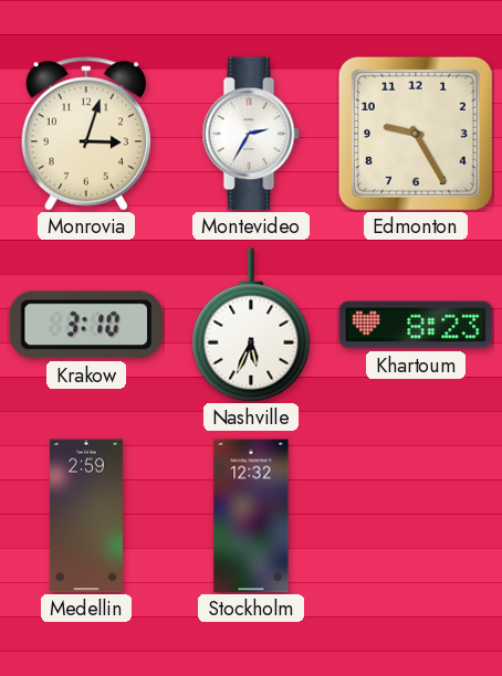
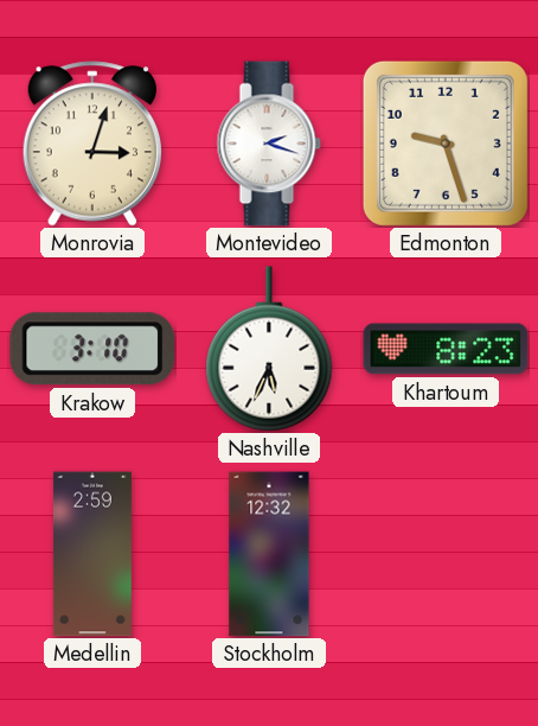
Montevideo: 2:35 -> 2:18
Edmonton: 9:25 -> 9:27
